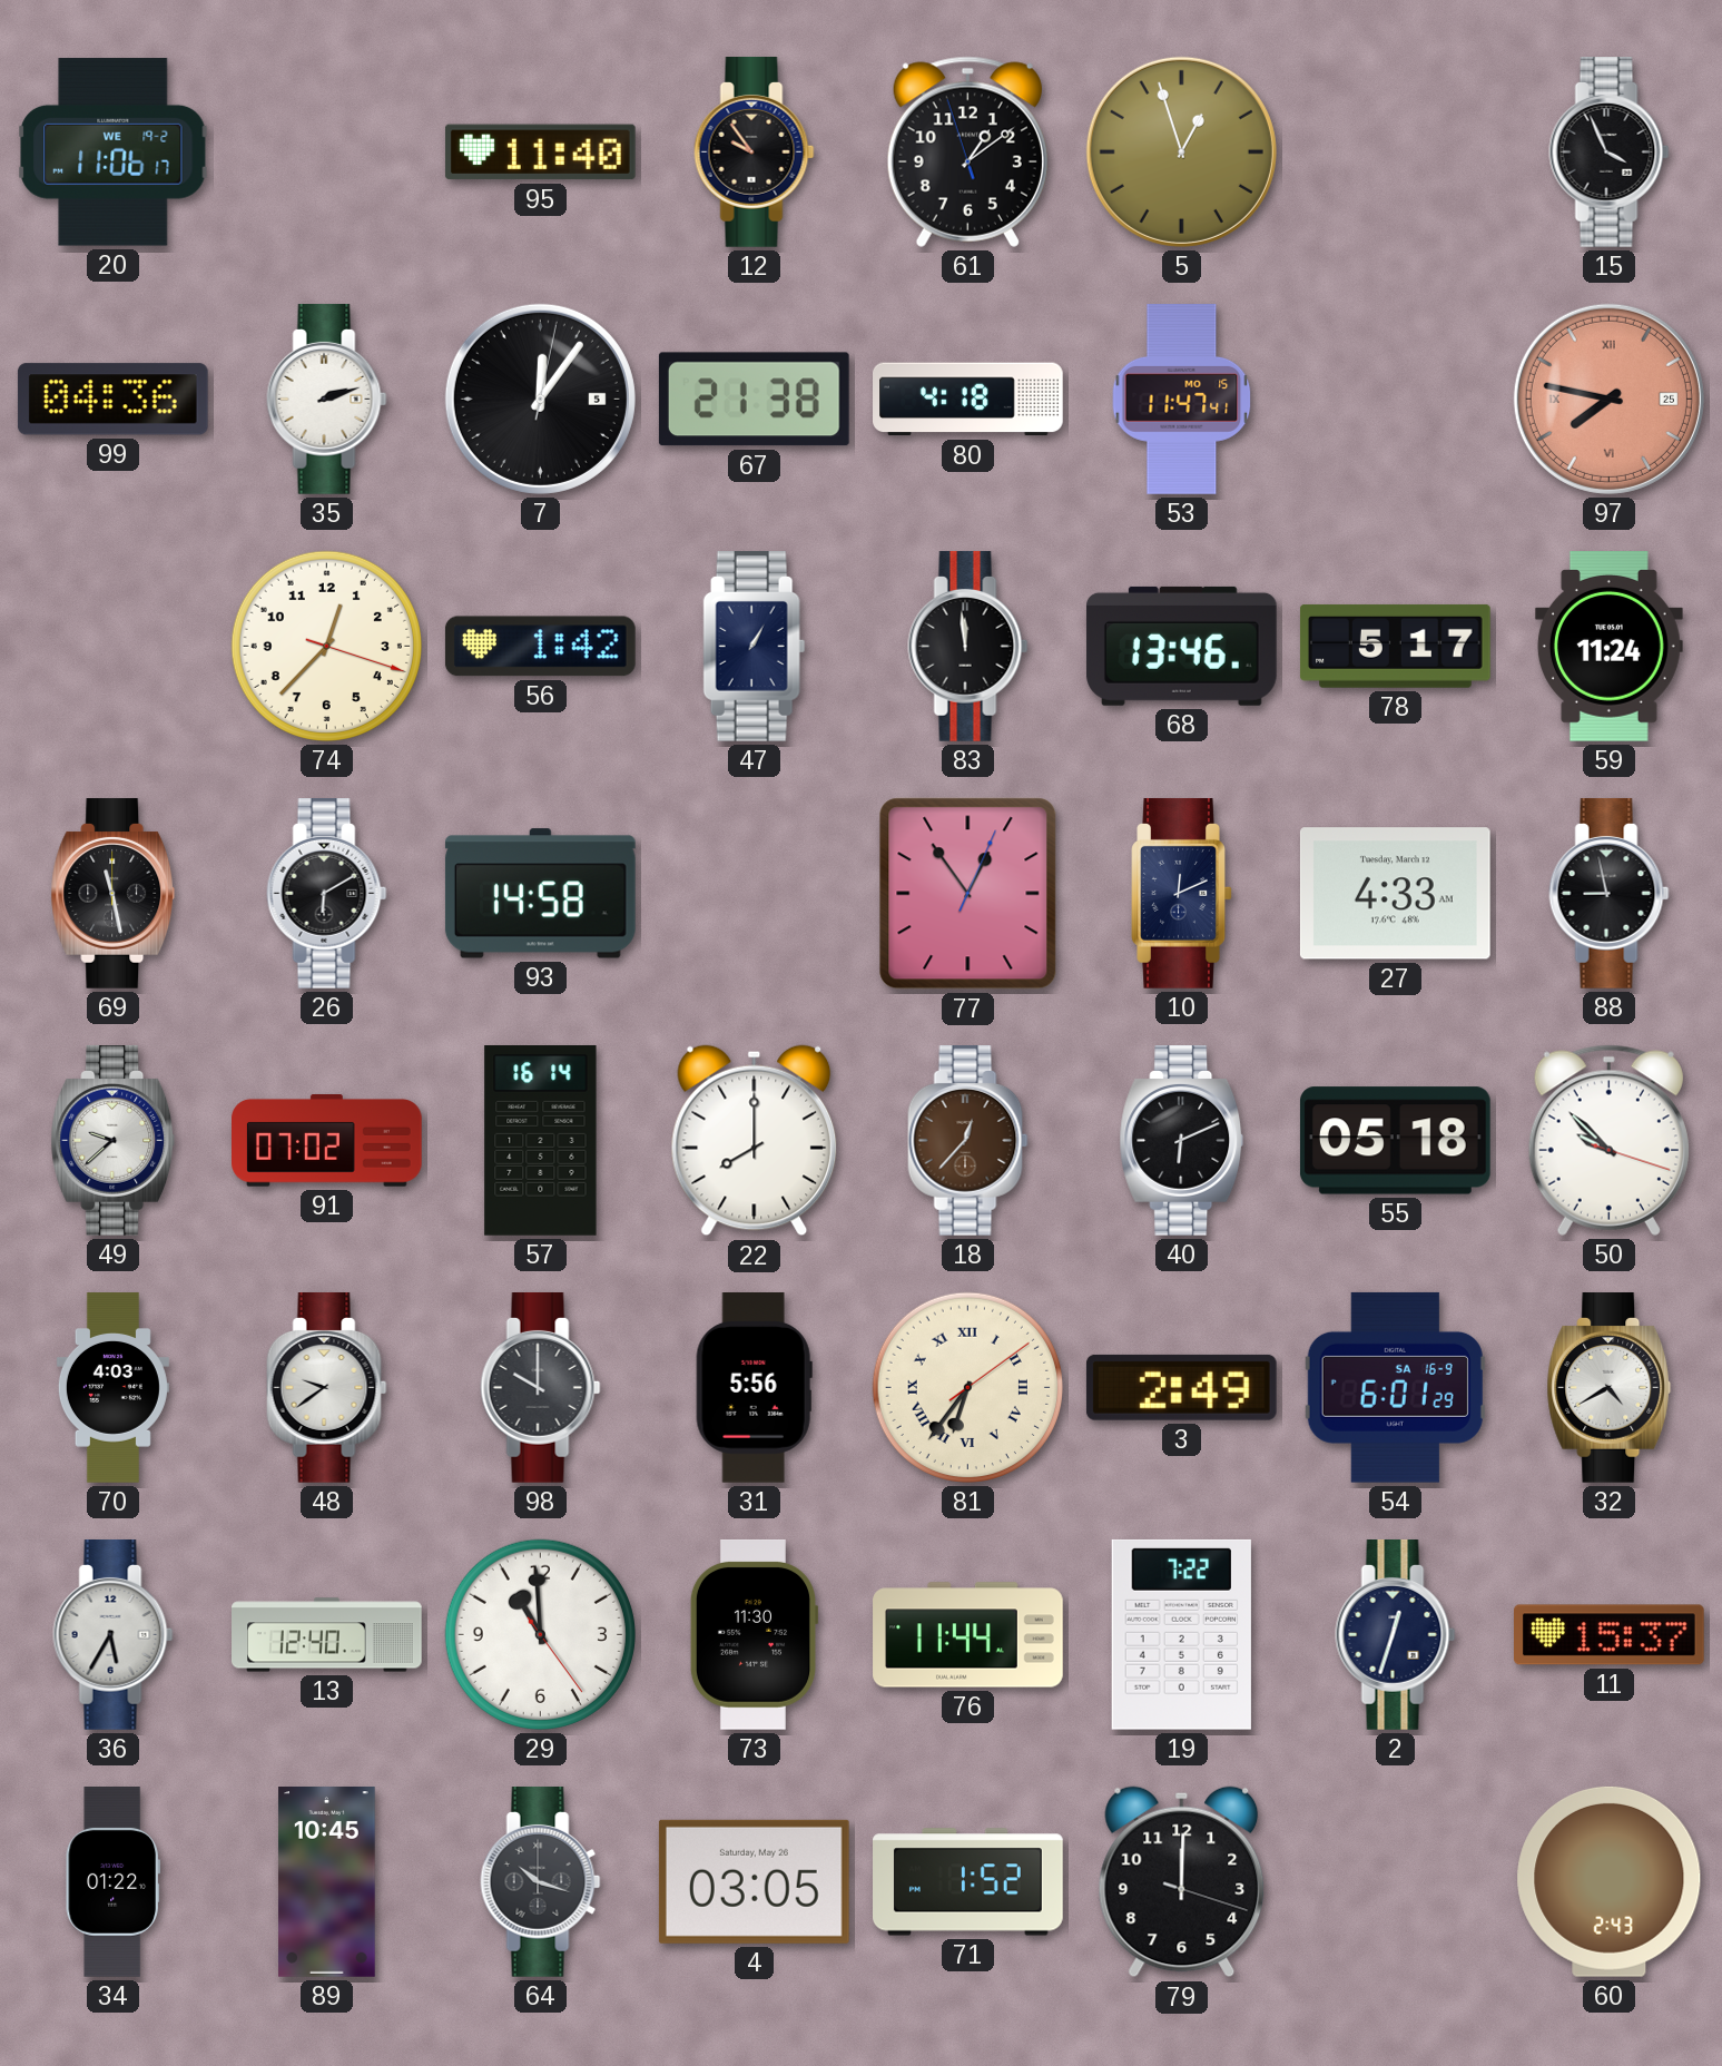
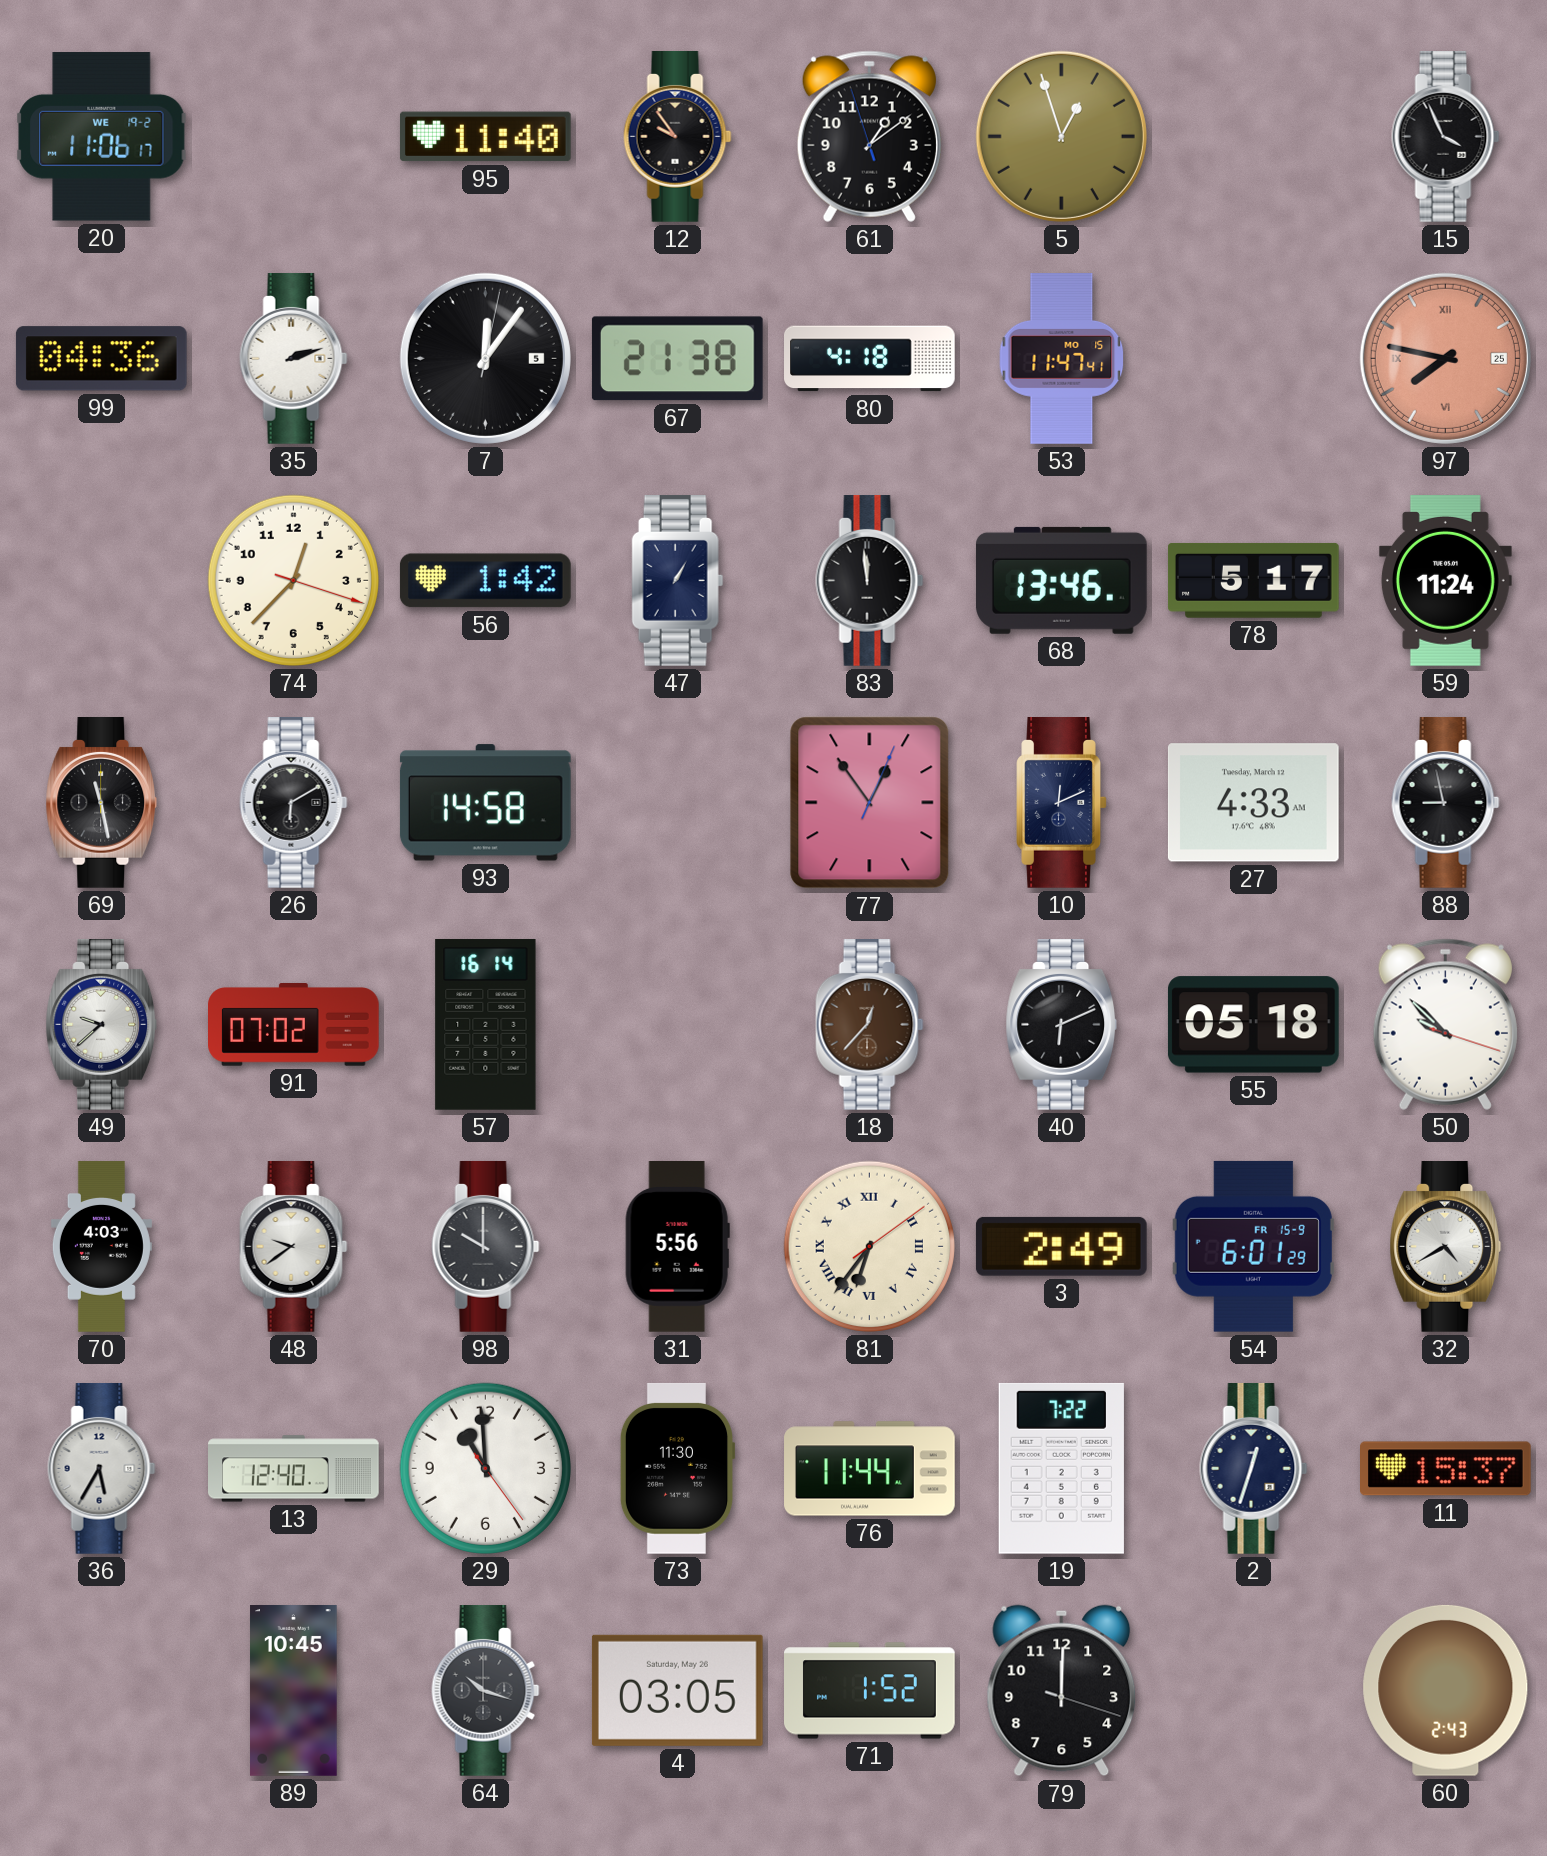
22: 8:00 -> none
54 date: SA 16-9 -> FR 15-9
34: 01:22 -> none
